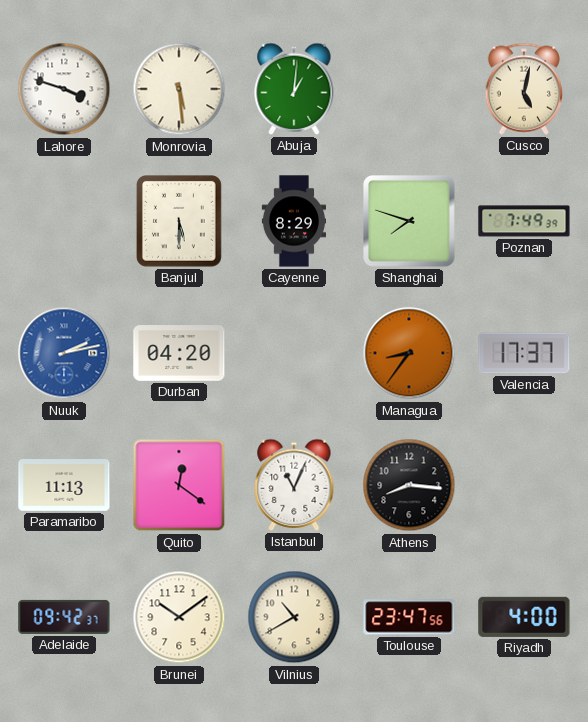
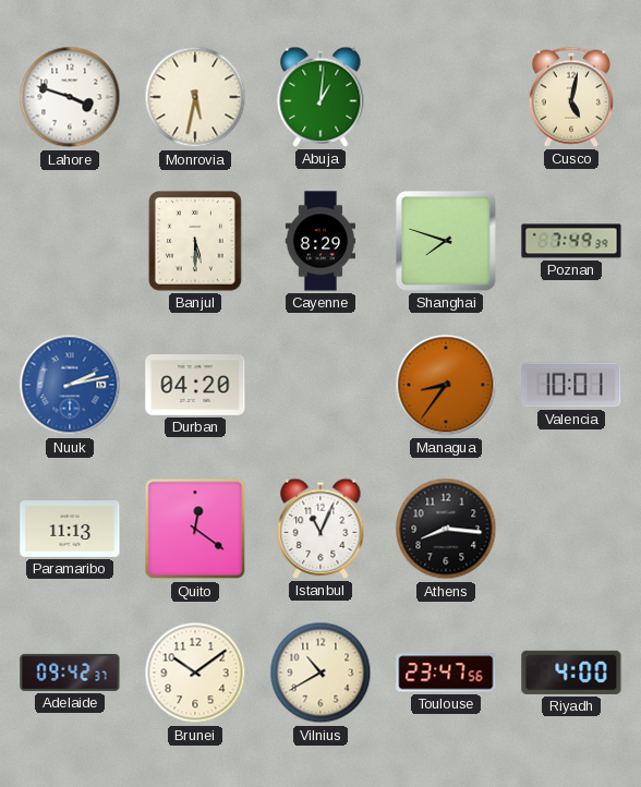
Monrovia: 5:29 -> 5:32
Valencia: 17:37 -> 10:01
